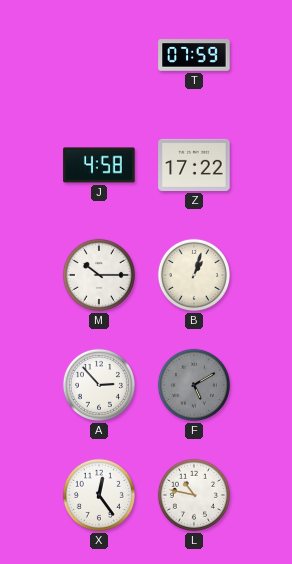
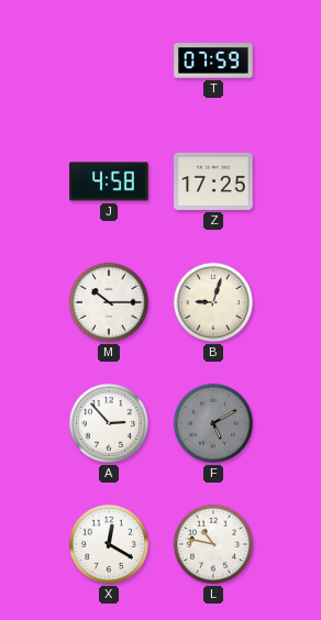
Z: 17:22 -> 17:25
B: 1:03 -> 9:03
X: 12:24 -> 12:20
